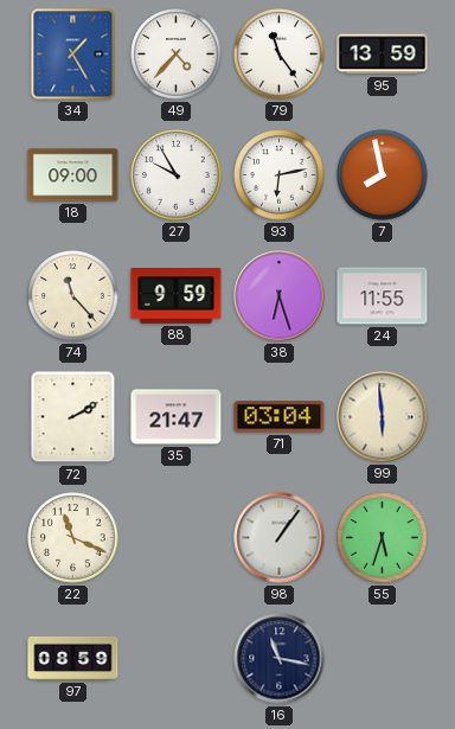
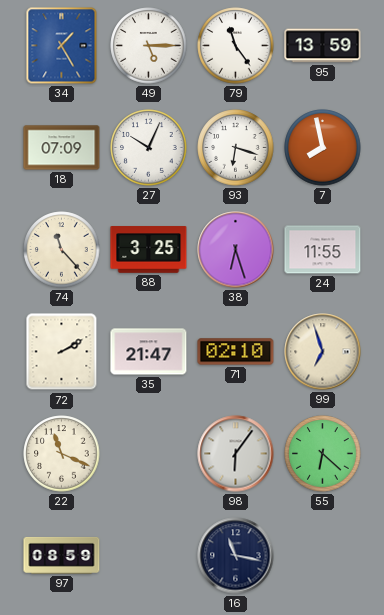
49: 4:37 -> 5:15
18: 09:00 -> 07:09
27: 9:55 -> 10:04
93: 6:13 -> 6:18
88: 9:59 -> 3:25
71: 03:04 -> 02:10
99: 5:59 -> 6:57
98: 1:06 -> 6:06
55: 5:33 -> 6:22
